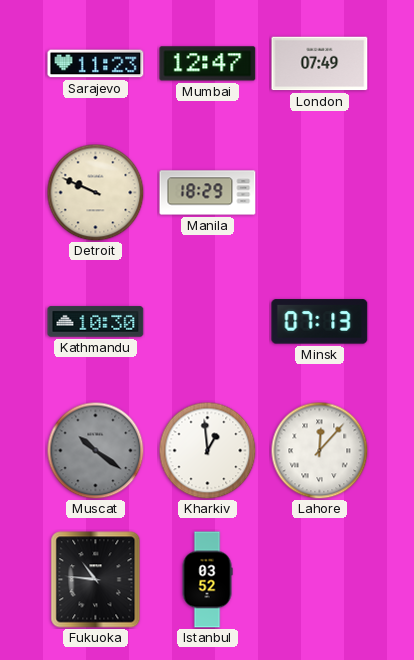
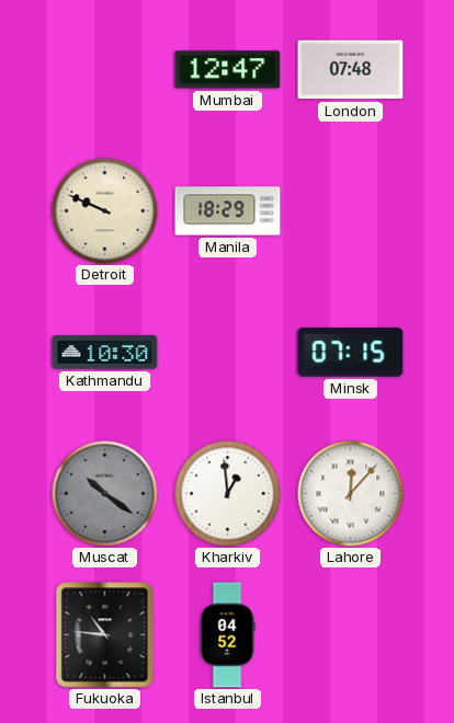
Sarajevo: 11:23 -> none
London: 07:49 -> 07:48
Minsk: 07:13 -> 07:15
Istanbul: 03:52 -> 04:52
